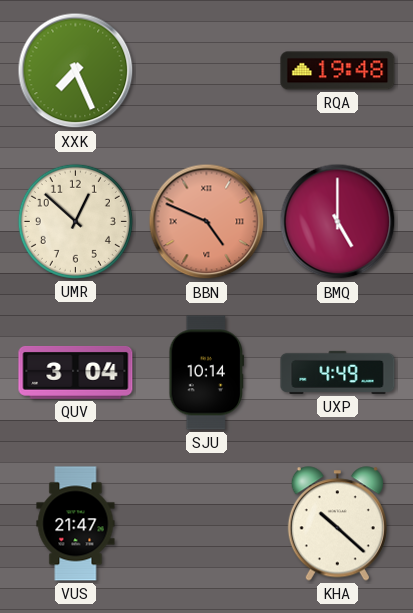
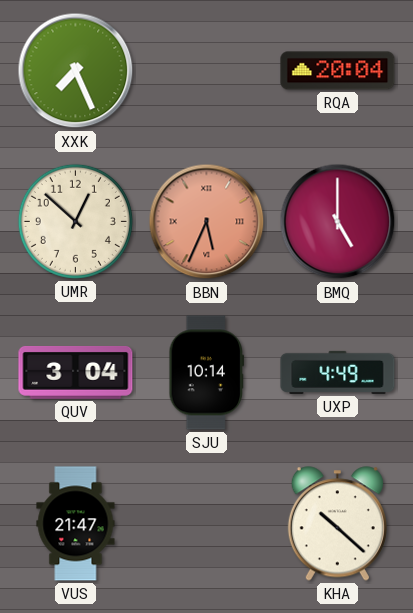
RQA: 19:48 -> 20:04
BBN: 4:49 -> 5:34
